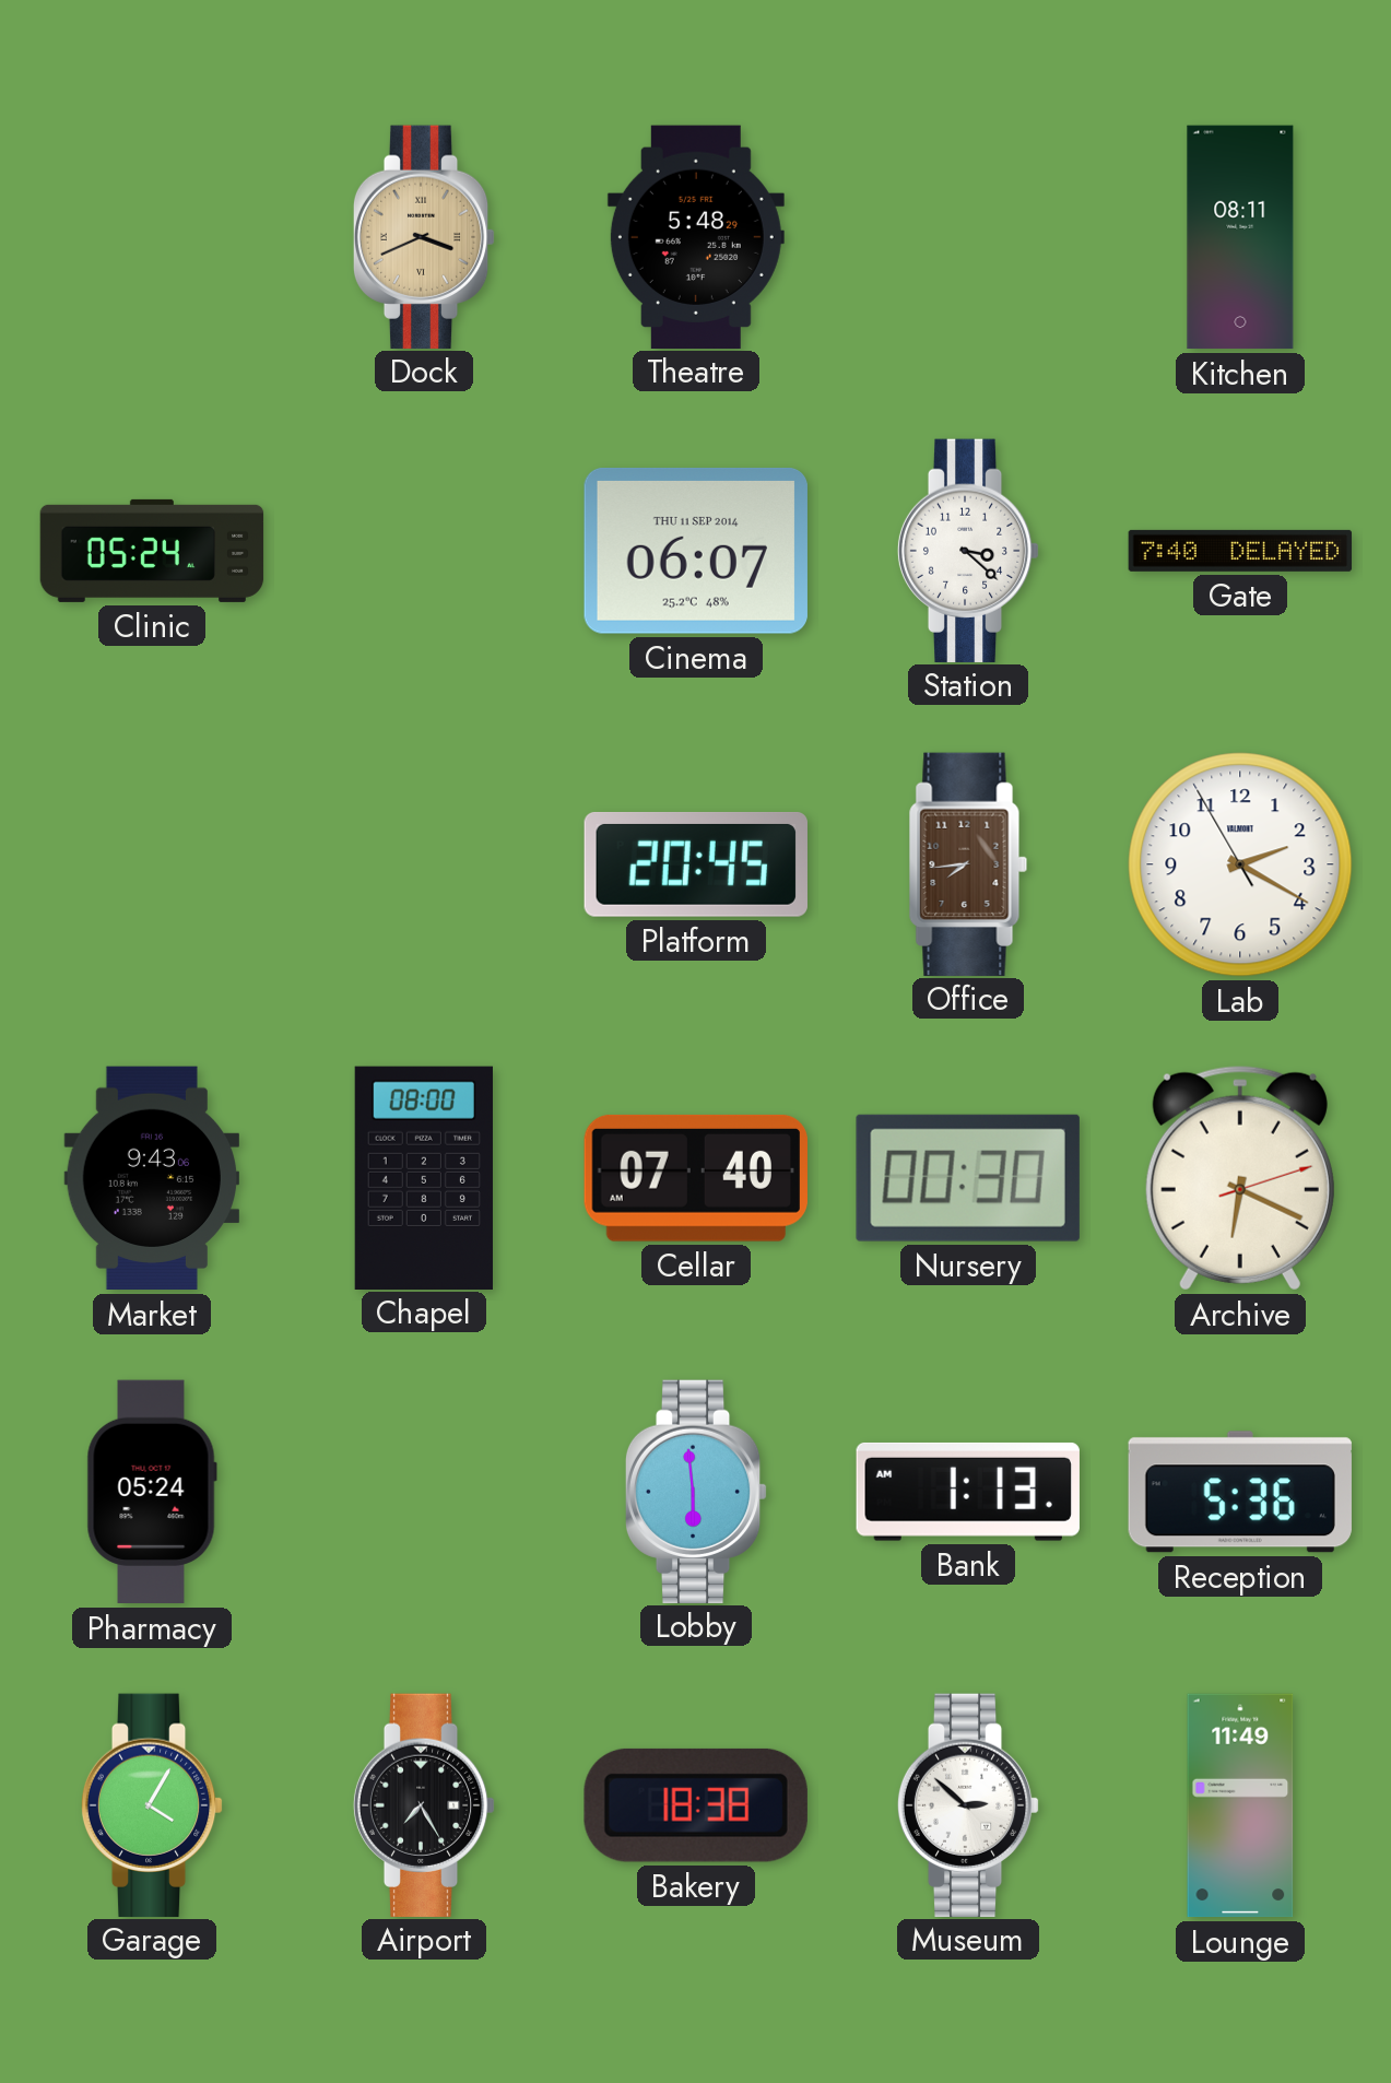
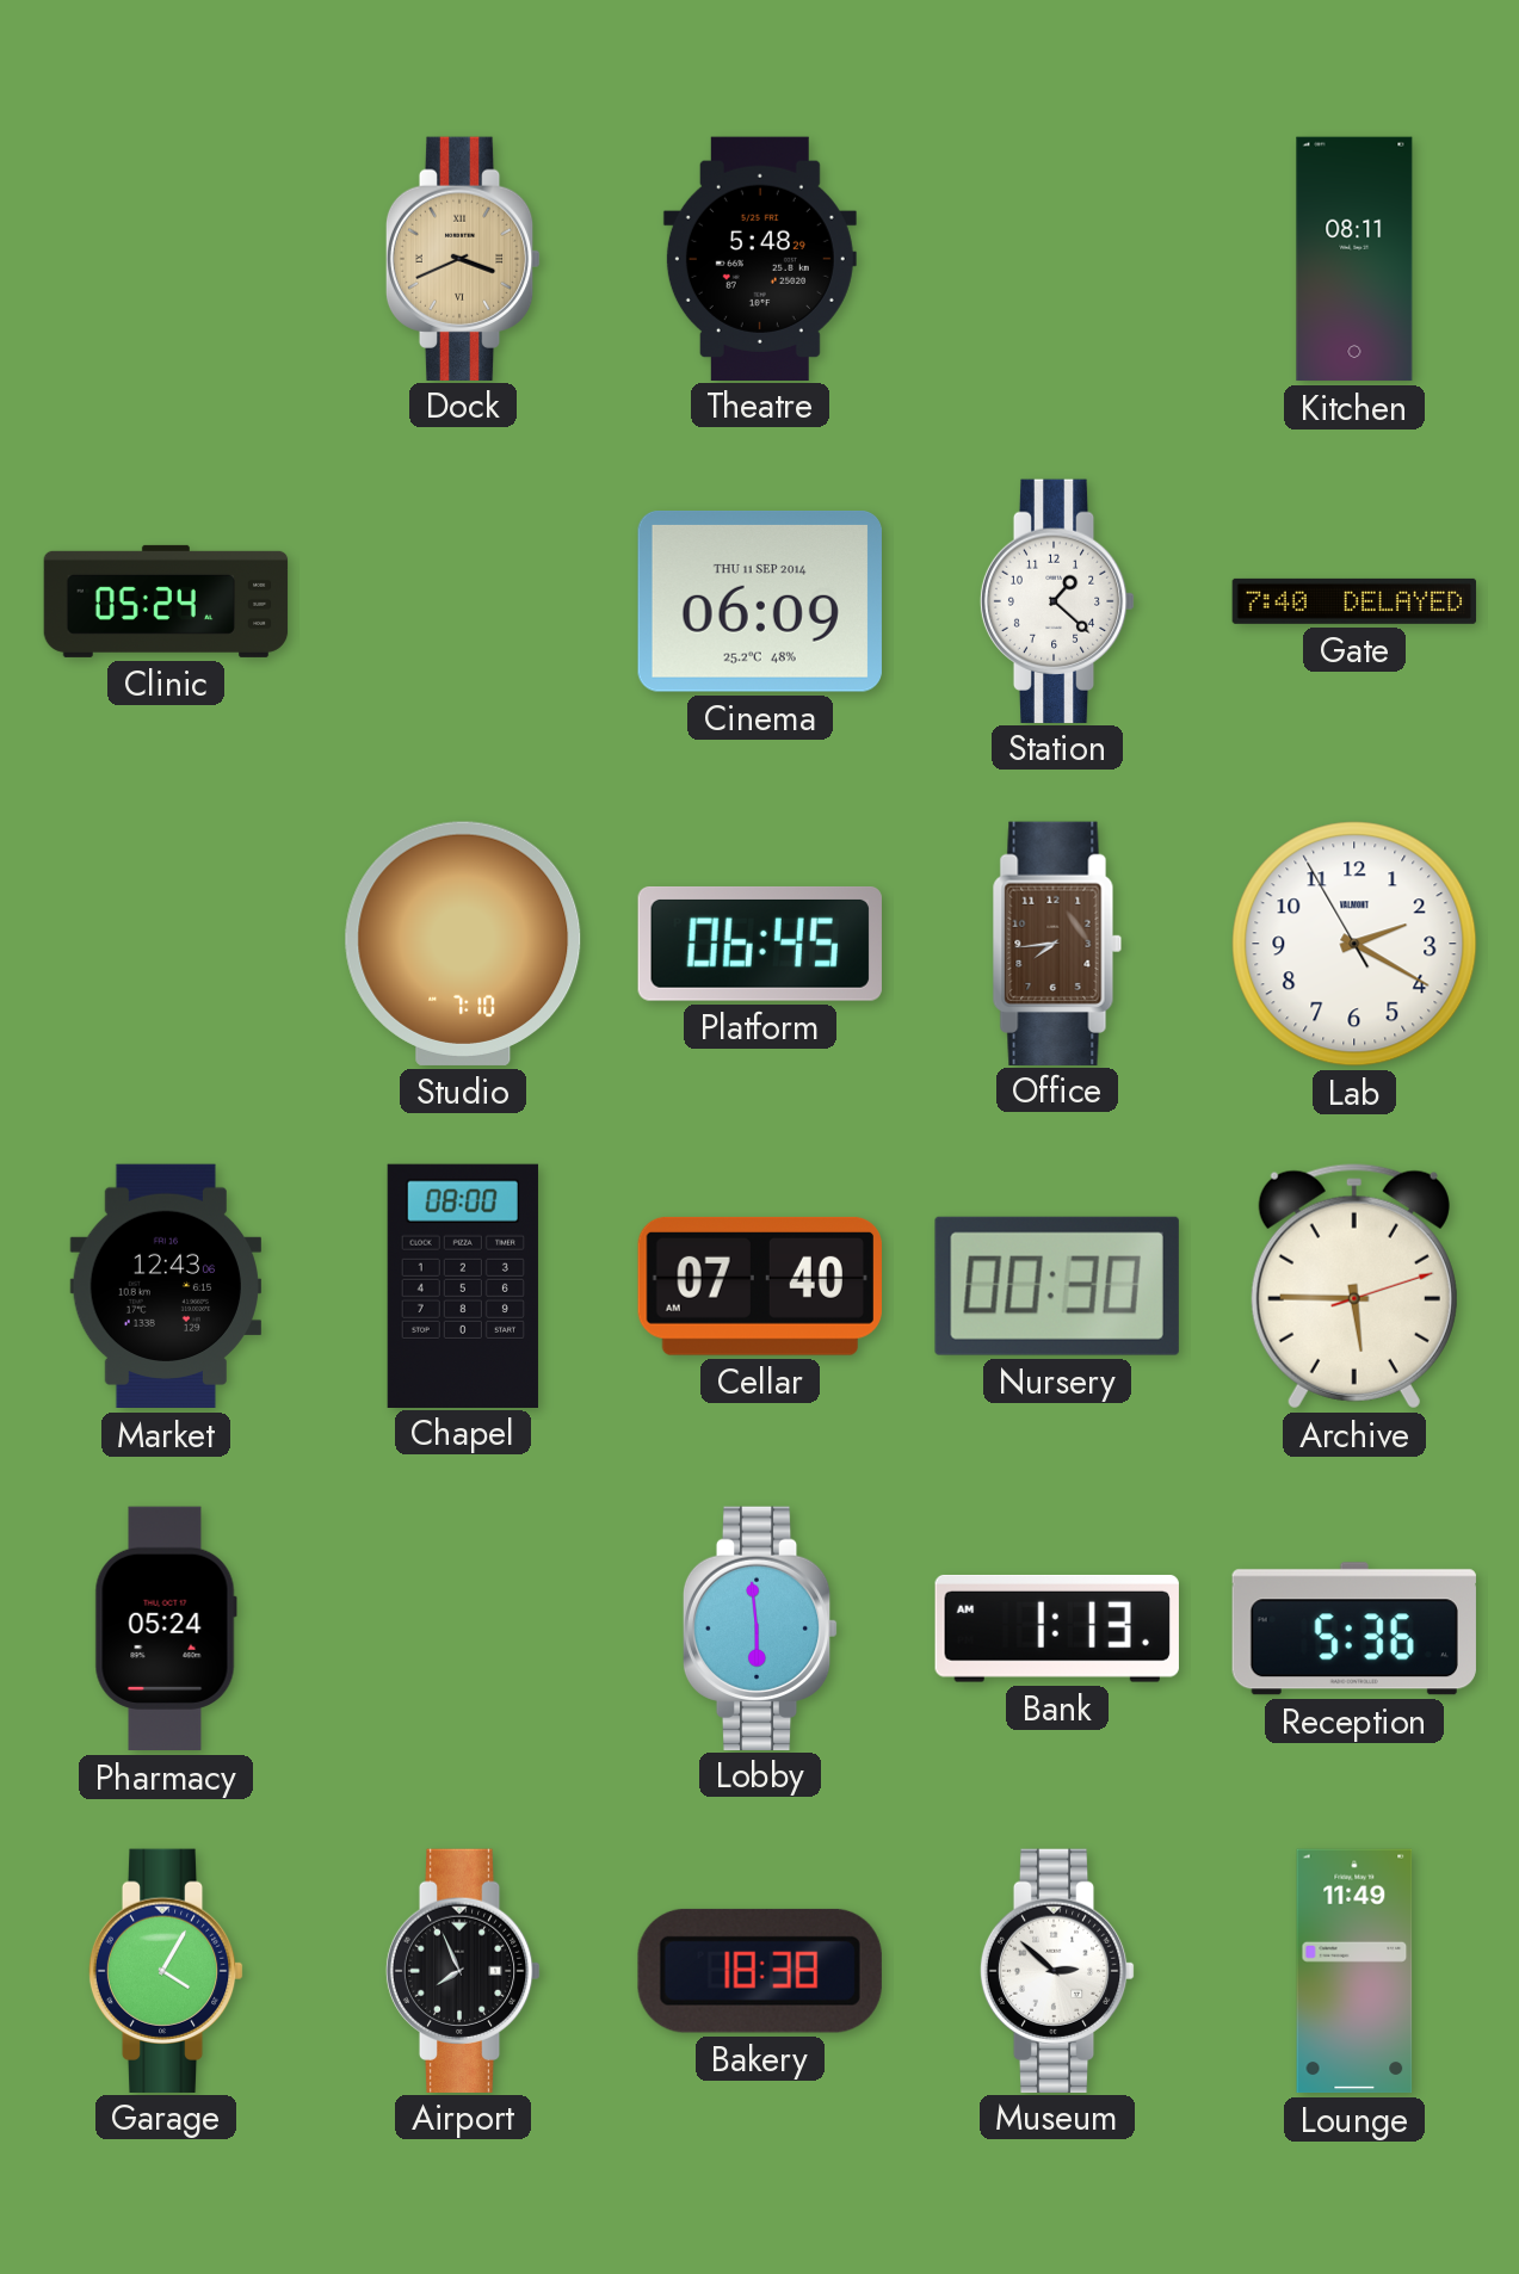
Cinema: 06:07 -> 06:09
Station: 3:22 -> 1:22
Studio: none -> 7:10
Platform: 20:45 -> 06:45
Market: 9:43 -> 12:43
Archive: 6:19 -> 5:45
Airport: 7:25 -> 7:56
